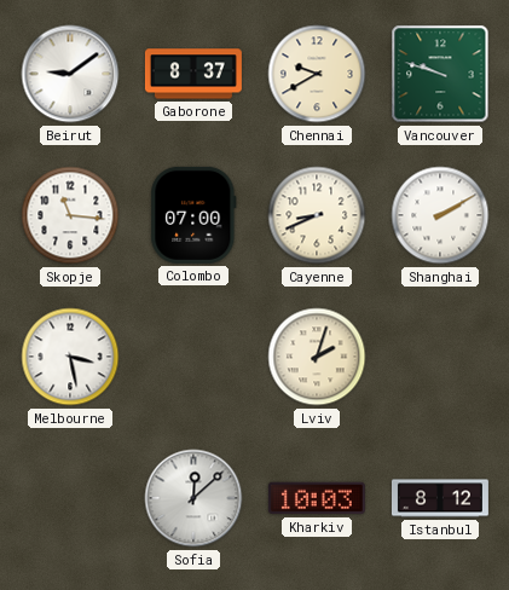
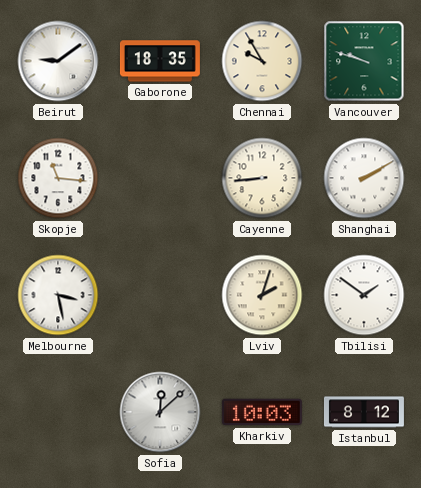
Gaborone: 8:37 -> 18:35
Chennai: 9:40 -> 9:55
Colombo: 07:00 -> none
Cayenne: 8:41 -> 8:44
Tbilisi: none -> 1:51
